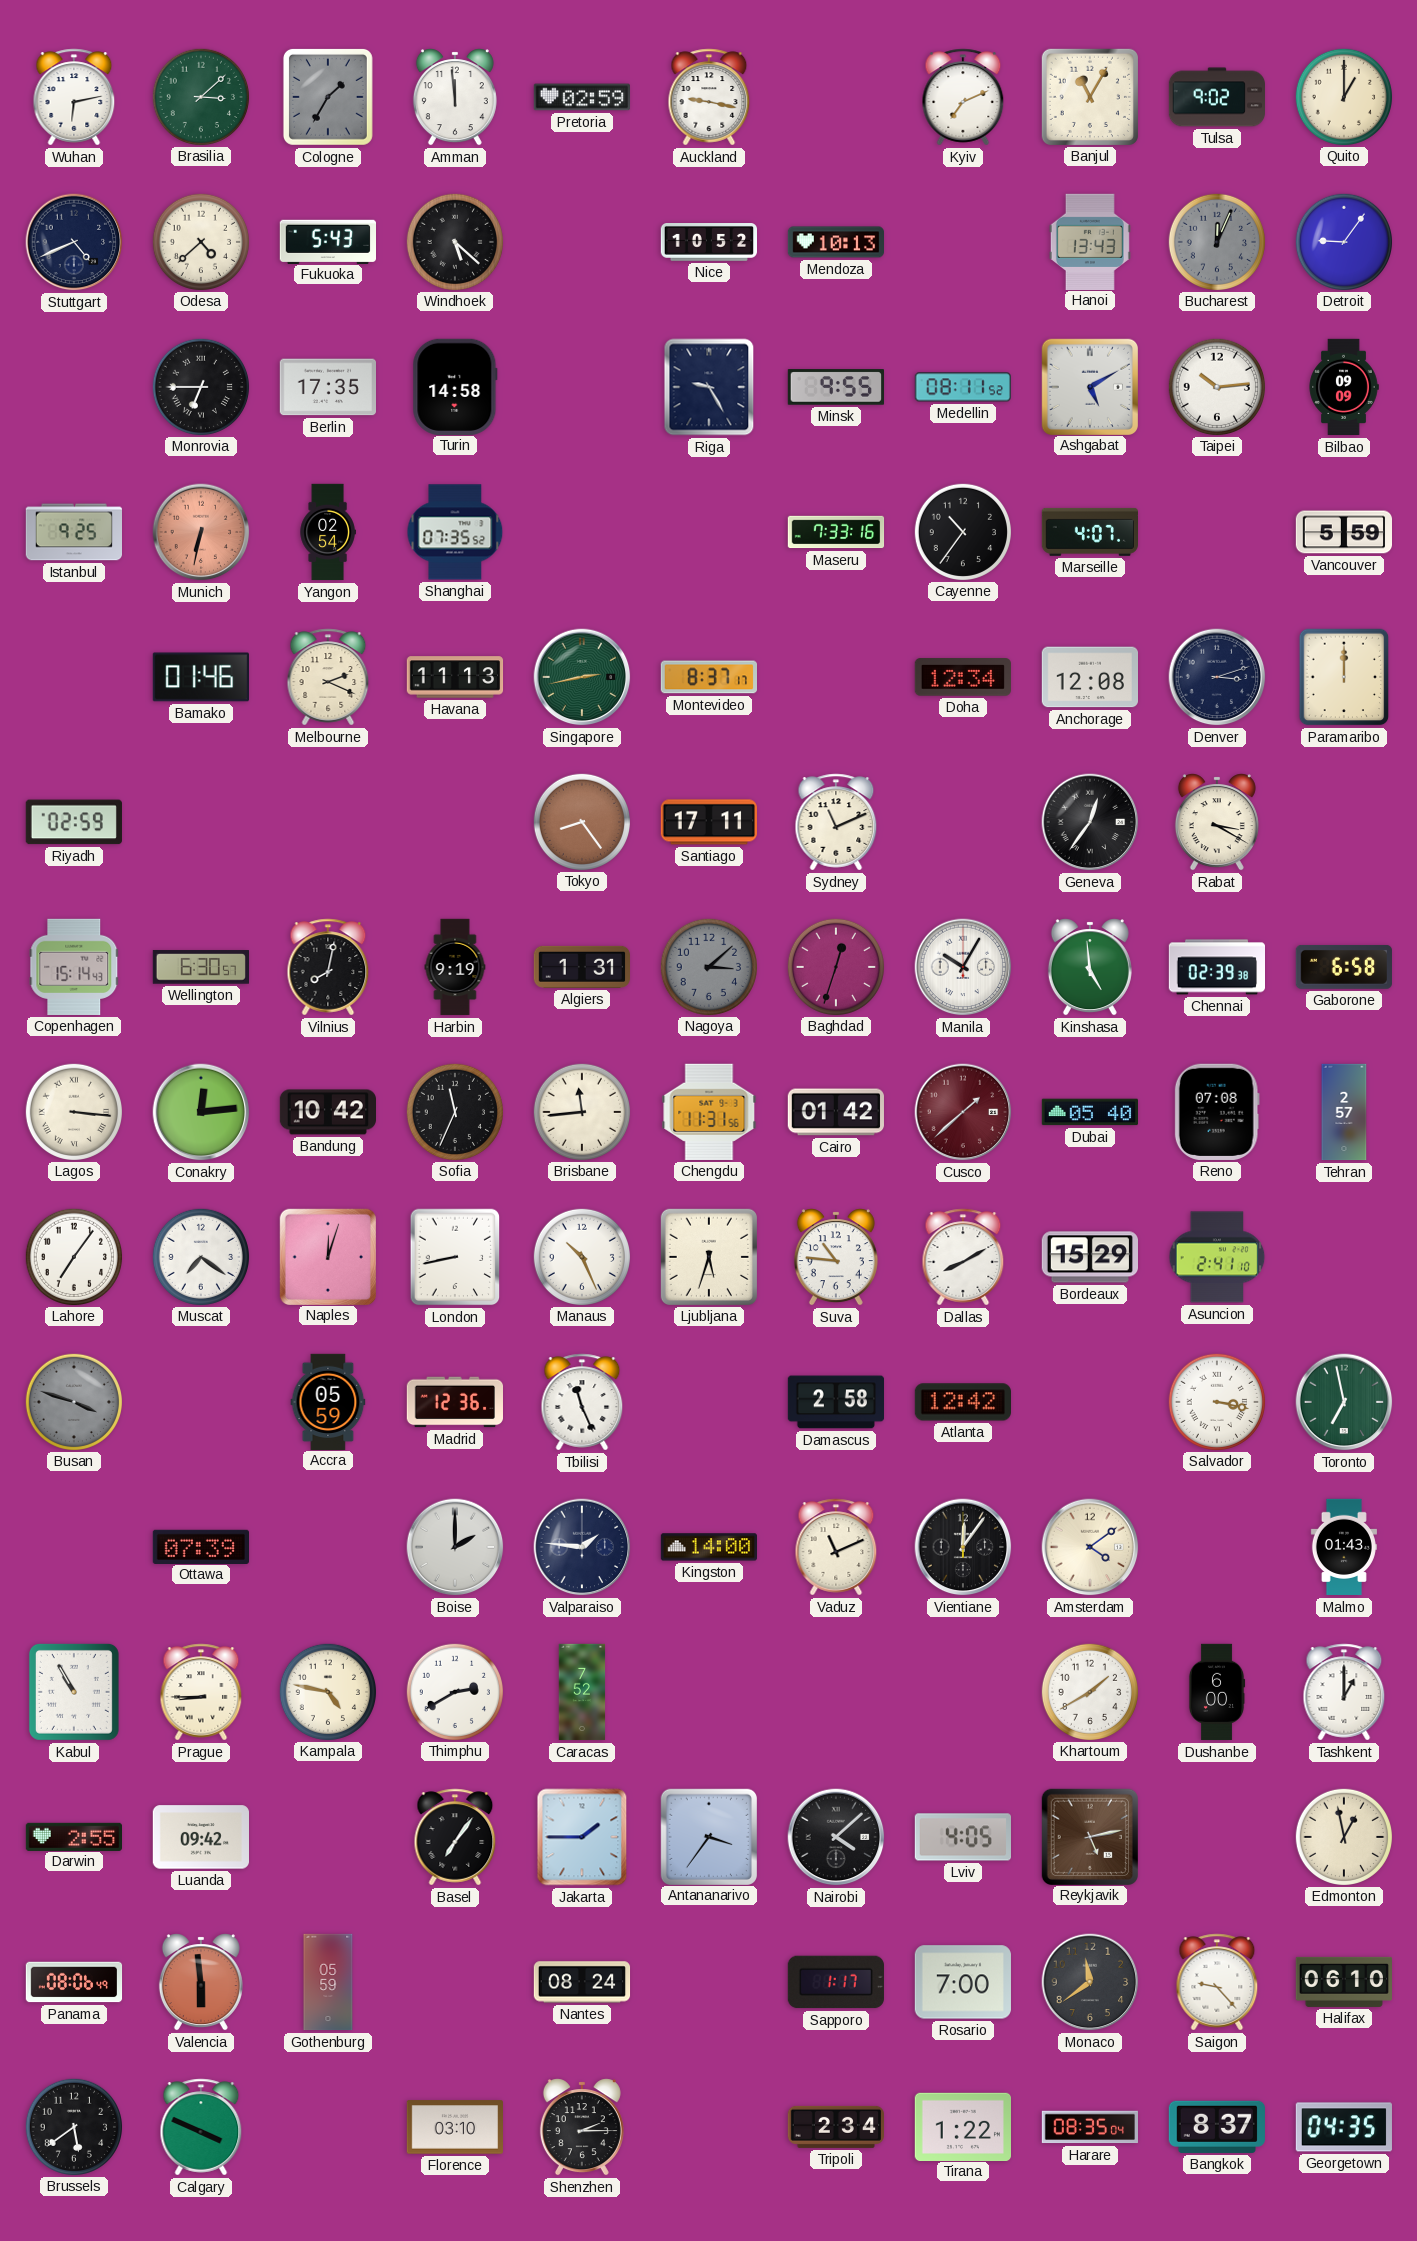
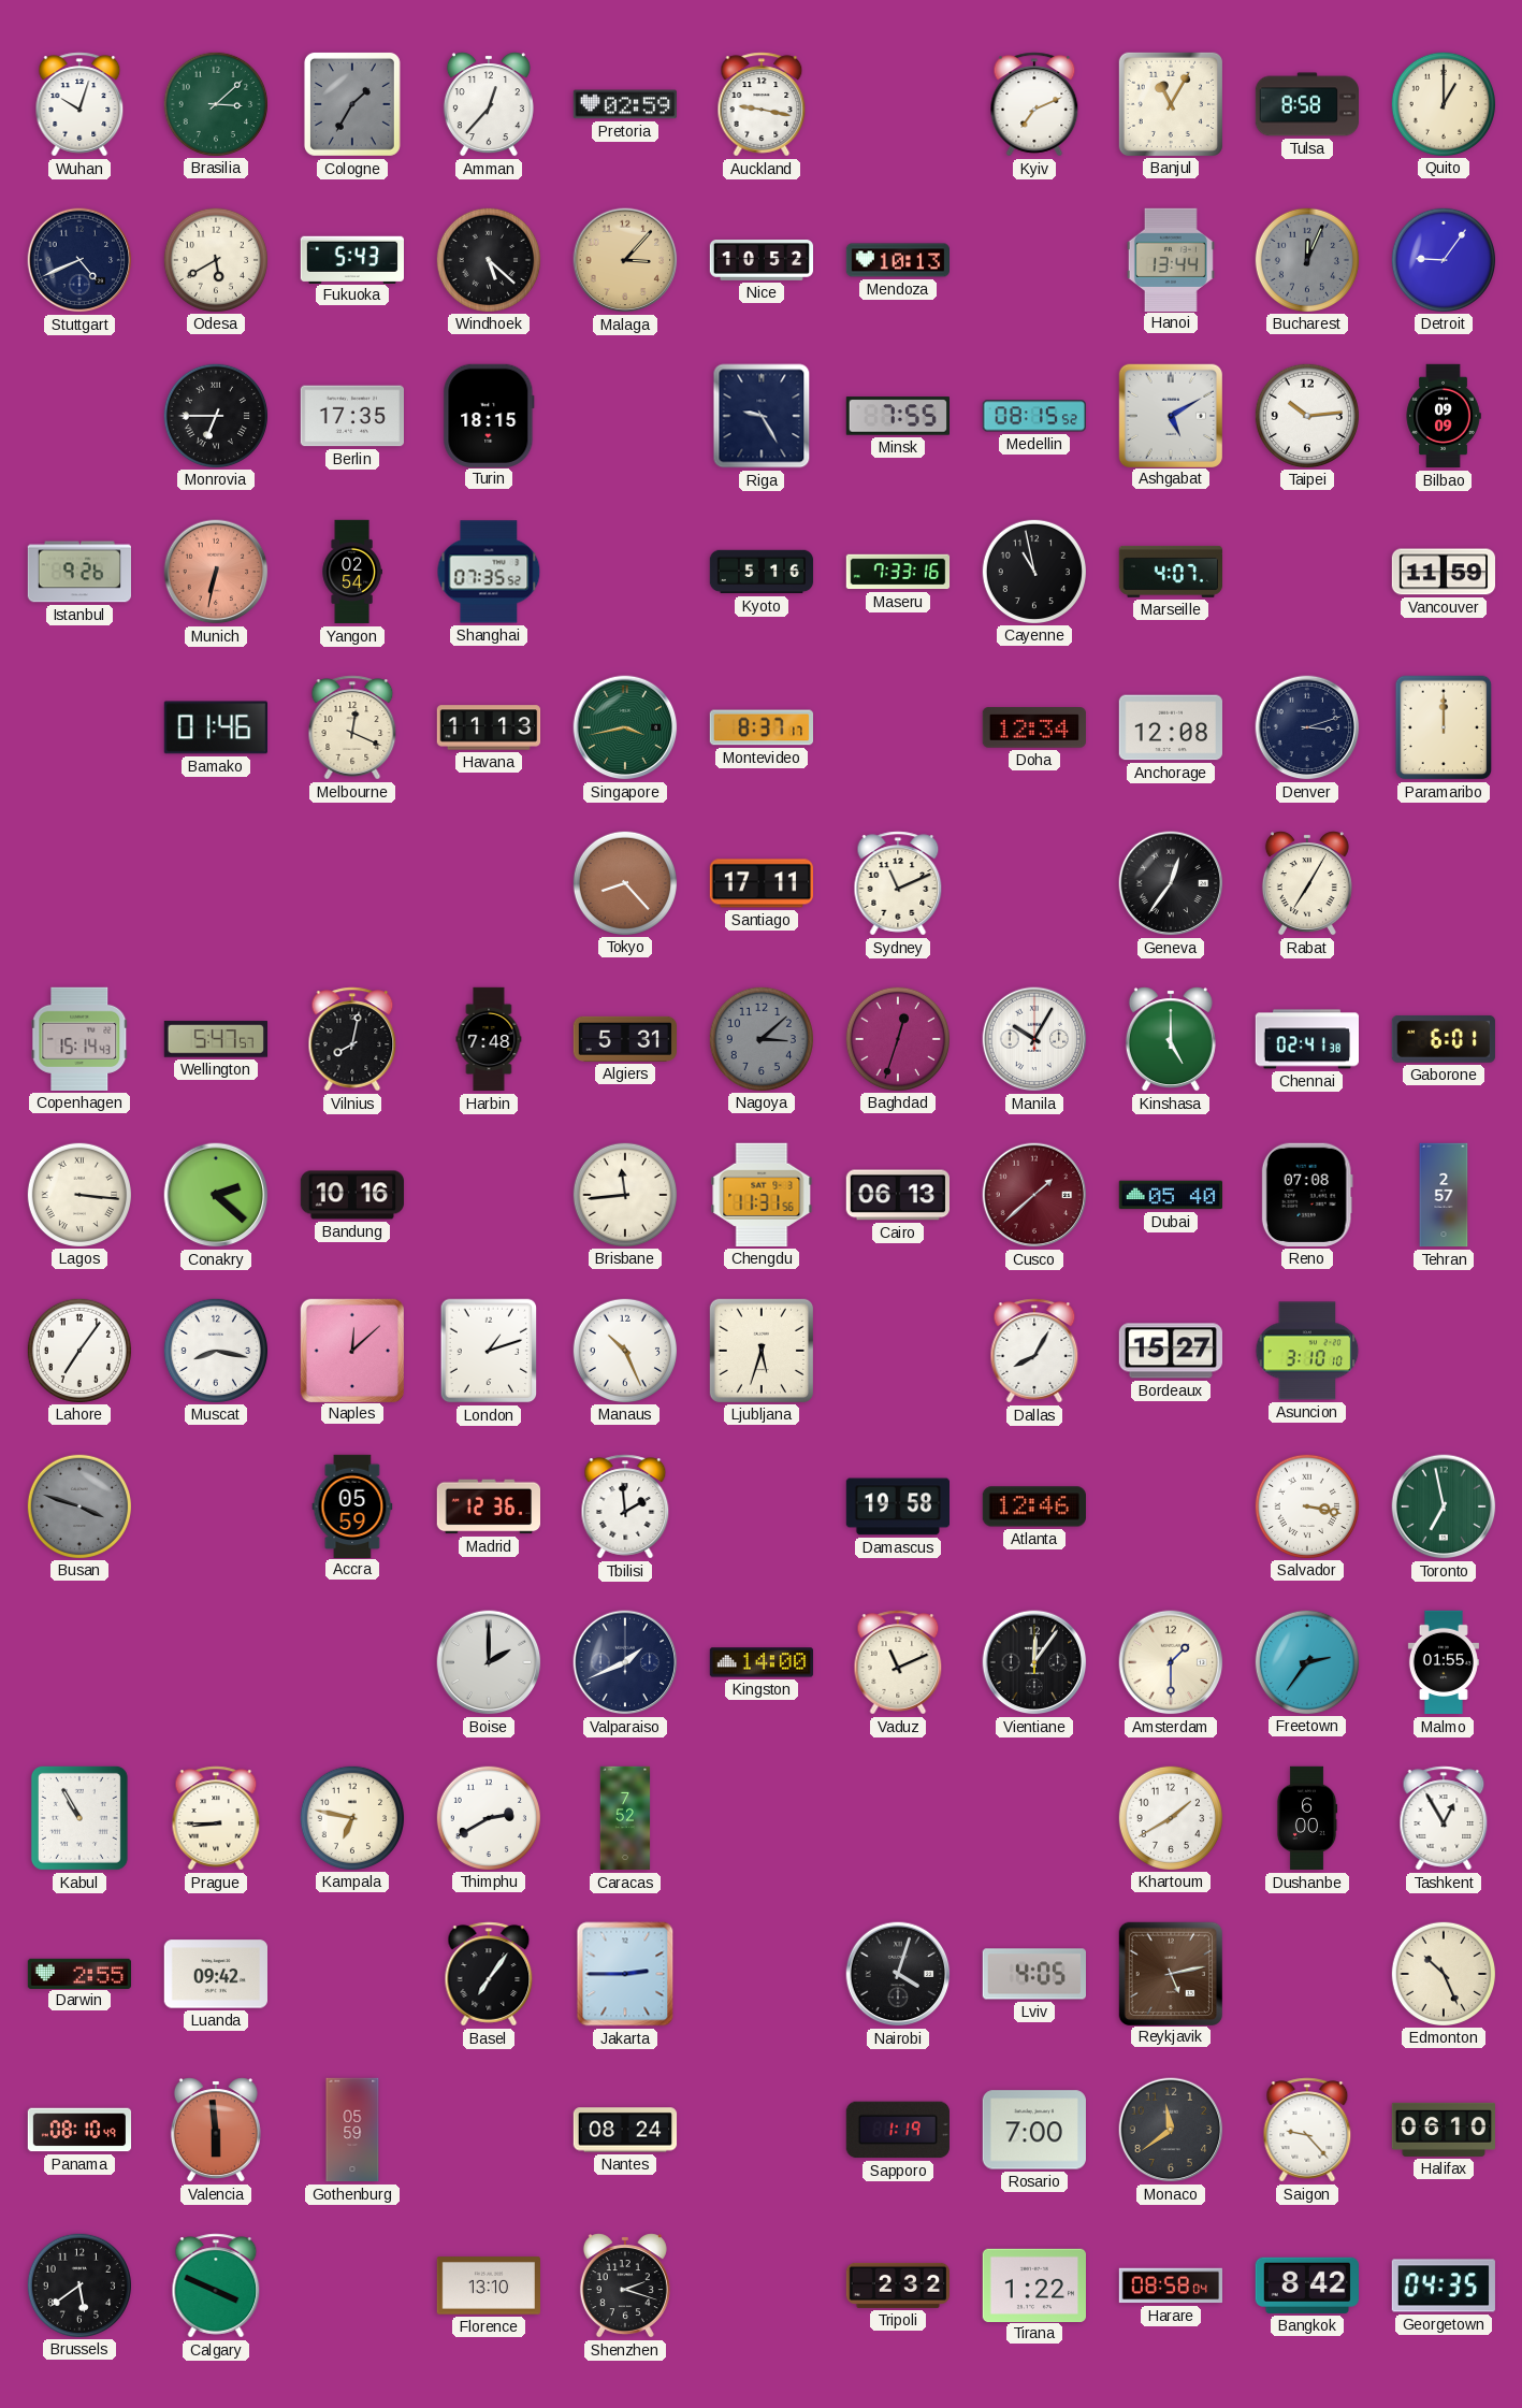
Wuhan: 6:13 -> 10:03
Amman: 11:59 -> 12:37
Tulsa: 9:02 -> 8:58
Odesa: 4:38 -> 5:40
Malaga: none -> 3:07
Hanoi: 13:43 -> 13:44
Turin: 14:58 -> 18:15
Minsk: 9:55 -> 7:55
Medellin: 08:11 -> 08:15
Istanbul: 9:25 -> 9:26
Kyoto: none -> 5:16
Cayenne: 10:36 -> 10:58
Vancouver: 5:59 -> 11:59
Melbourne: 2:19 -> 12:19
Singapore: 2:43 -> 3:43
Riyadh: 02:59 -> none
Tokyo: 8:24 -> 8:23
Rabat: 3:20 -> 7:05
Wellington: 6:30 -> 5:47
Harbin: 9:19 -> 7:48
Algiers: 1:31 -> 5:31
Kinshasa: 4:59 -> 5:00
Chennai: 02:39 -> 02:41
Gaborone: 6:58 -> 6:01
Conakry: 12:14 -> 2:22
Bandung: 10:42 -> 10:16
Sofia: 11:34 -> none
Cairo: 01:42 -> 06:13
Muscat: 7:21 -> 8:17
Naples: 12:03 -> 12:08
London: 8:43 -> 1:12
Suva: 10:46 -> none
Dallas: 8:10 -> 8:05
Bordeaux: 15:29 -> 15:27
Asuncion: 2:41 -> 3:10
Tbilisi: 11:26 -> 1:59
Damascus: 2:58 -> 19:58
Atlanta: 12:42 -> 12:46
Ottawa: 07:39 -> none
Valparaiso: 1:46 -> 1:41
Amsterdam: 4:09 -> 1:30
Freetown: none -> 2:36
Malmo: 01:43 -> 01:55
Kampala: 4:47 -> 6:47
Tashkent: 1:00 -> 12:55
Jakarta: 1:45 -> 2:45
Antananarivo: 3:36 -> none
Nairobi: 4:08 -> 4:03
Edmonton: 12:58 -> 10:26
Panama: 08:06 -> 08:10
Sapporo: 1:17 -> 1:19
Florence: 03:10 -> 13:10
Shenzhen: 2:15 -> 2:18
Tripoli: 2:34 -> 2:32
Harare: 08:35 -> 08:58
Bangkok: 8:37 -> 8:42
